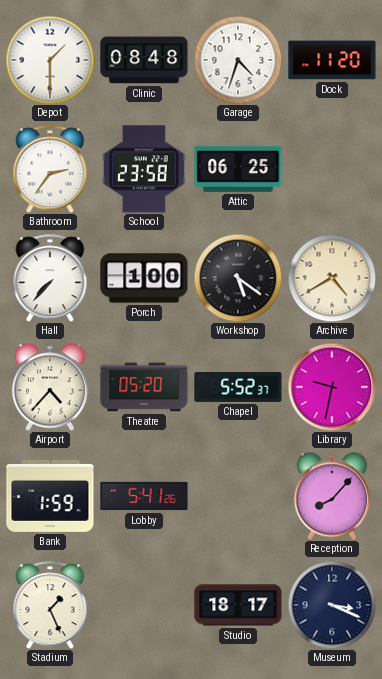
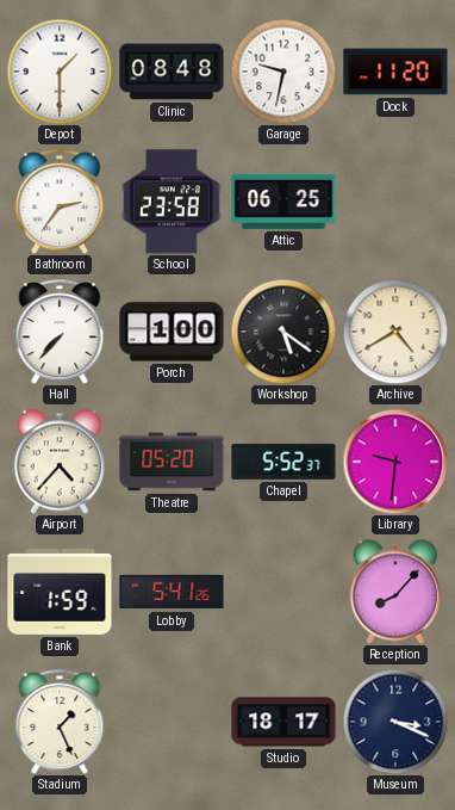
Garage: 4:33 -> 9:32
Library: 9:32 -> 9:31
